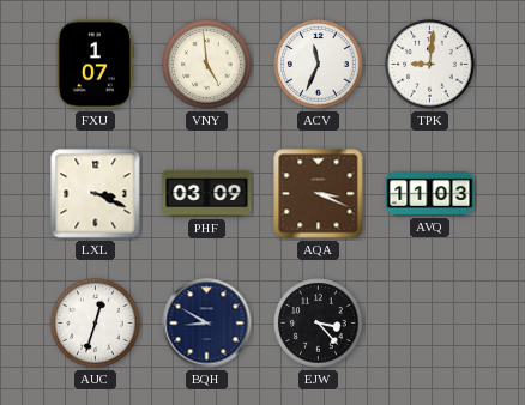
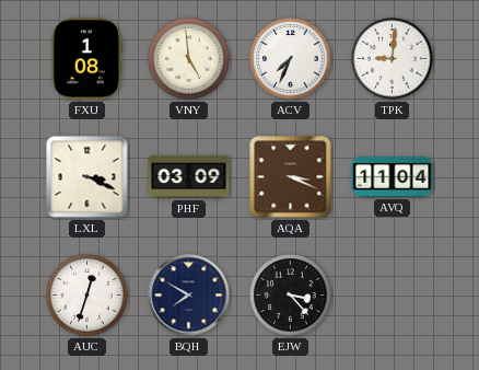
FXU: 1:07 -> 1:08
ACV: 11:34 -> 7:34
AVQ: 11:03 -> 11:04
BQH: 8:50 -> 7:50
